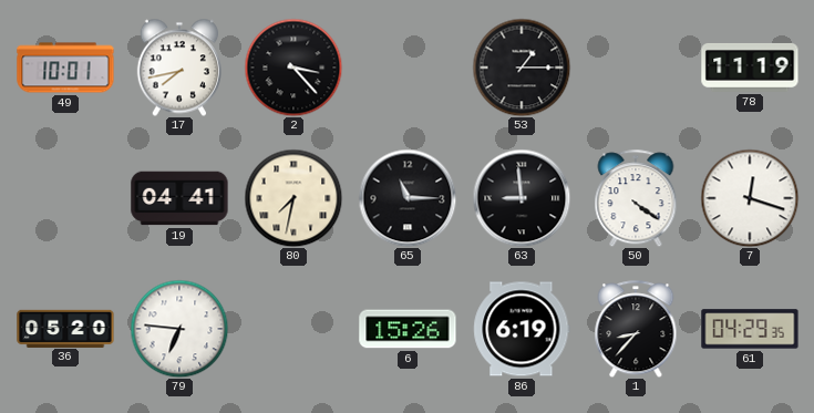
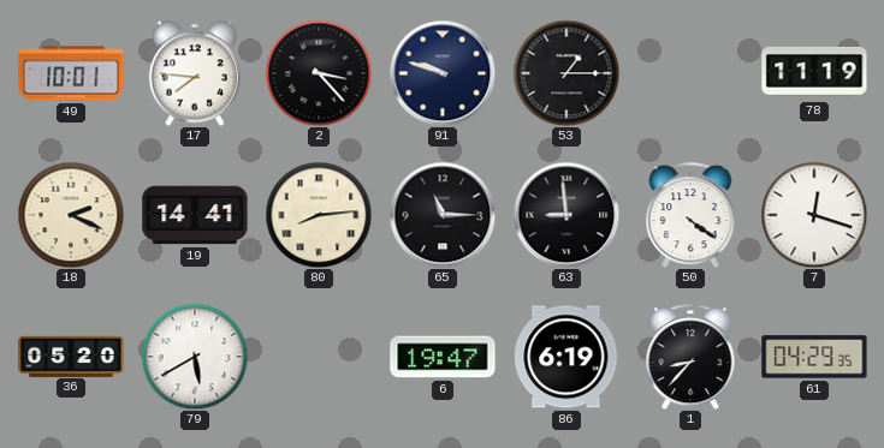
17: 7:43 -> 7:46
91: none -> 9:48
18: none -> 2:19
19: 04:41 -> 14:41
80: 7:32 -> 8:14
79: 6:46 -> 5:40
6: 15:26 -> 19:47
